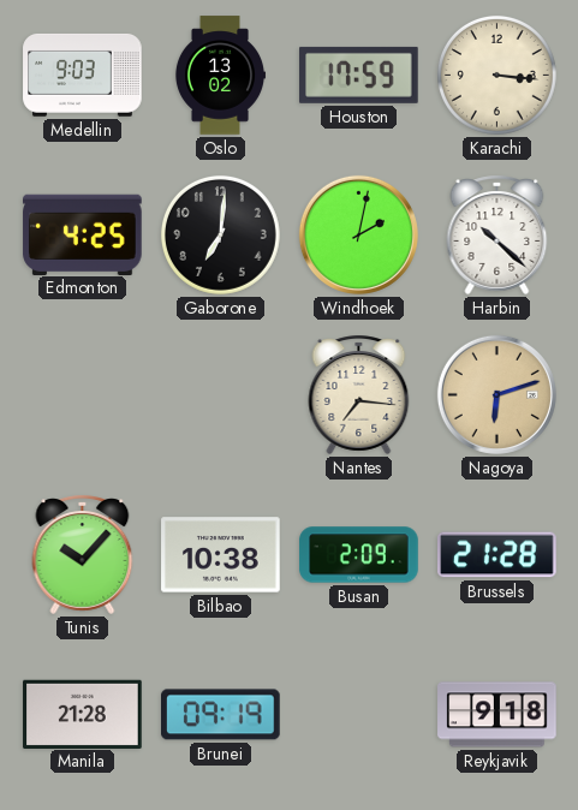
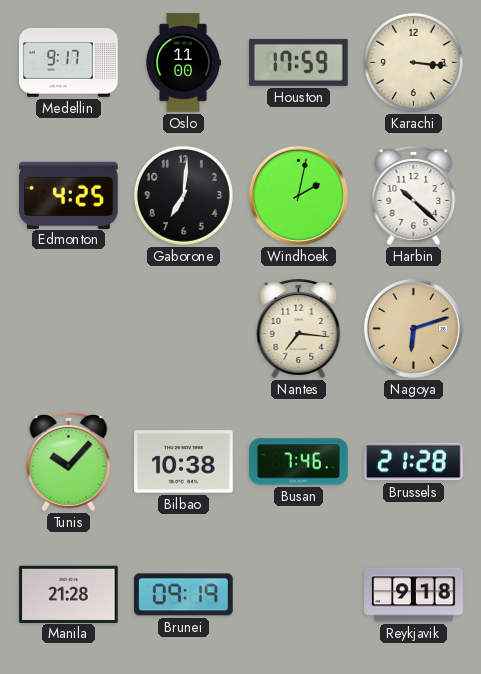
Medellin: 9:03 -> 9:17
Oslo: 13:02 -> 11:00
Busan: 2:09 -> 7:46
